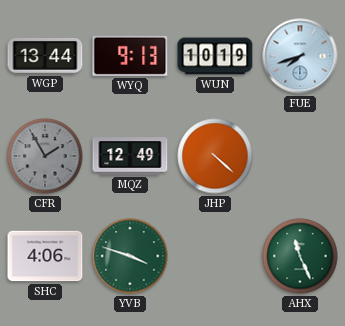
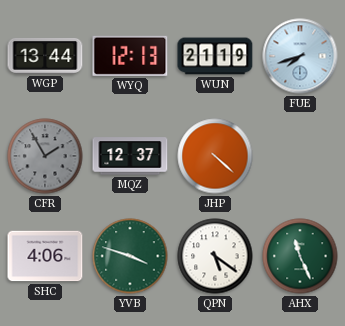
WYQ: 9:13 -> 12:13
WUN: 10:19 -> 21:19
MQZ: 12:49 -> 12:37
QPN: none -> 5:21
